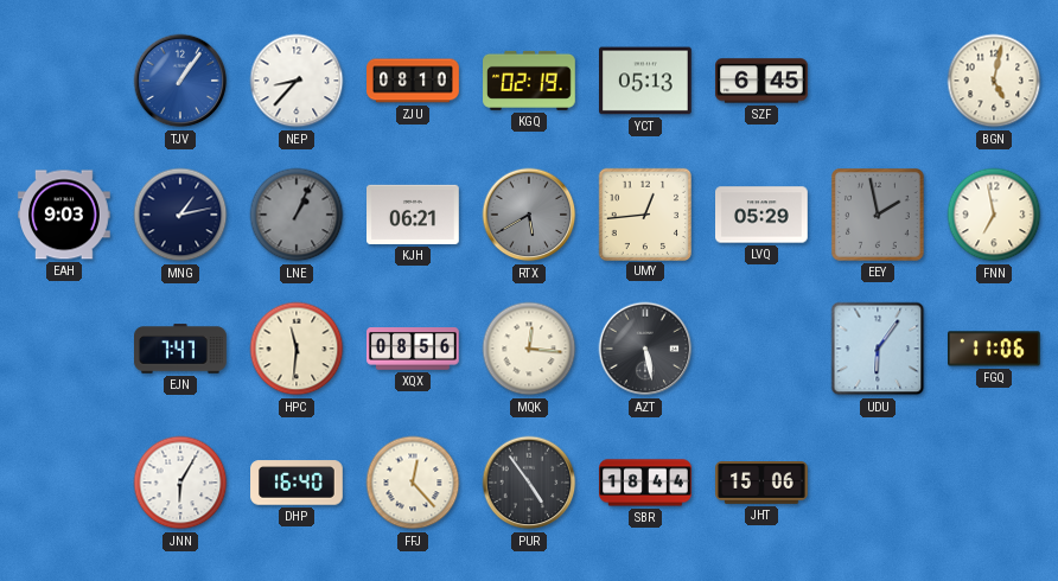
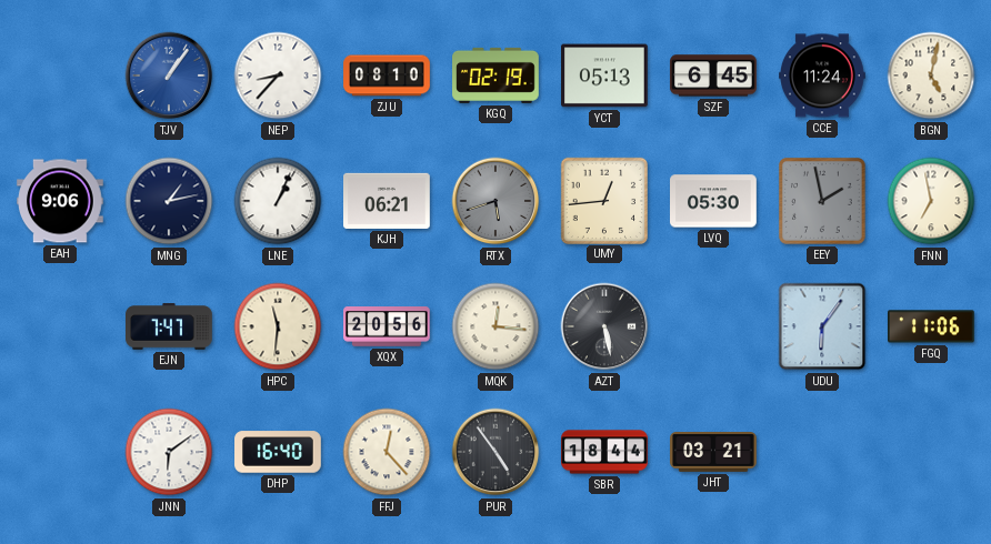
CCE: none -> 11:24
EAH: 9:03 -> 9:06
LNE dial: grey -> white
RTX: 5:40 -> 5:42
LVQ: 05:29 -> 05:30
XQX: 08:56 -> 20:56
JNN: 6:05 -> 6:09
JHT: 15:06 -> 03:21
